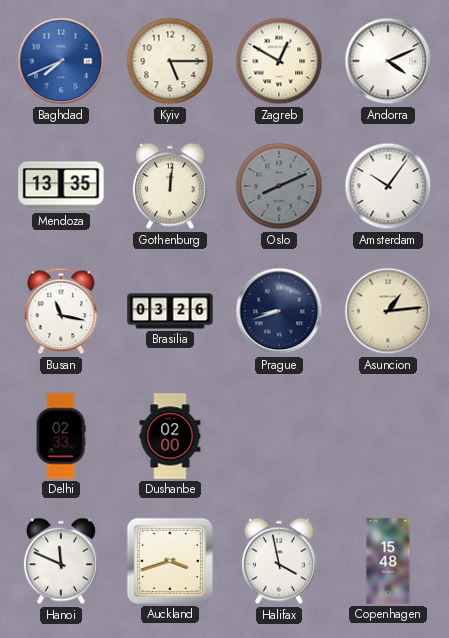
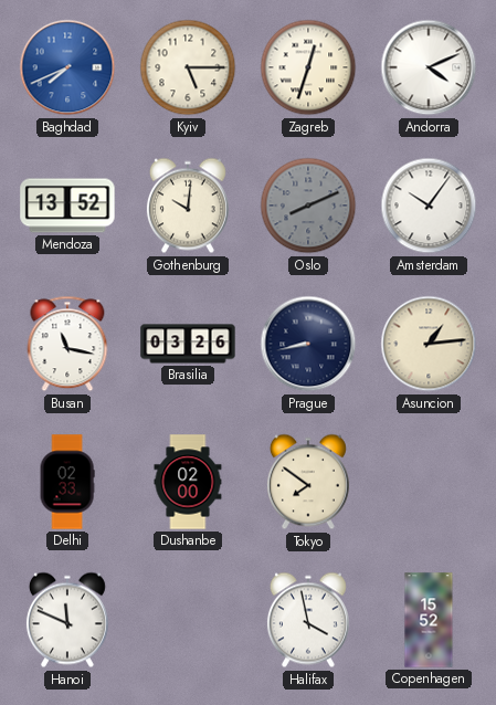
Zagreb: 12:50 -> 12:33
Mendoza: 13:35 -> 13:52
Gothenburg: 12:01 -> 10:01
Prague: 8:42 -> 8:43
Tokyo: none -> 7:51
Auckland: 3:42 -> none
Copenhagen: 15:48 -> 15:52
